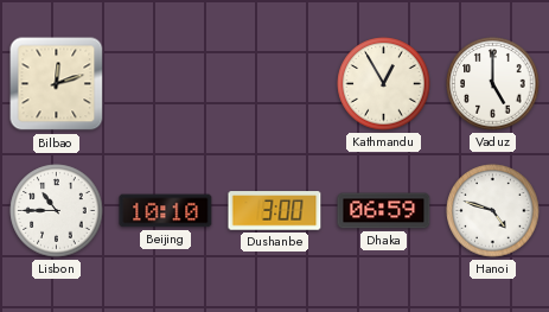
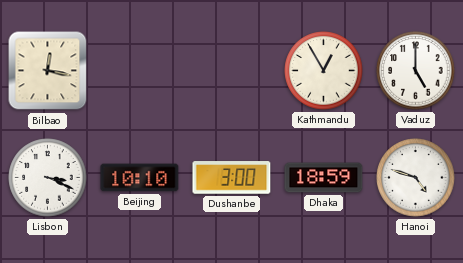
Bilbao: 12:12 -> 12:17
Lisbon: 10:45 -> 3:19
Dhaka: 06:59 -> 18:59
